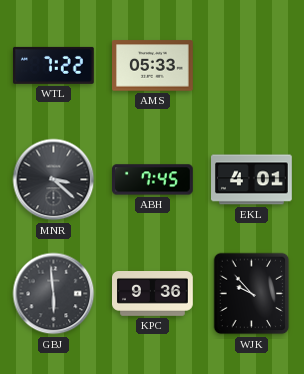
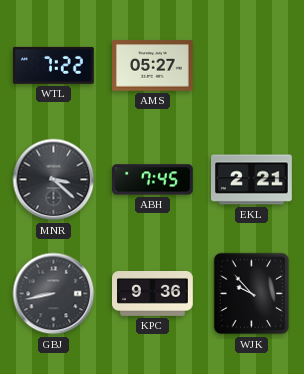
AMS: 05:33 -> 05:27
EKL: 4:01 -> 2:21
GBJ: 5:59 -> 8:43
